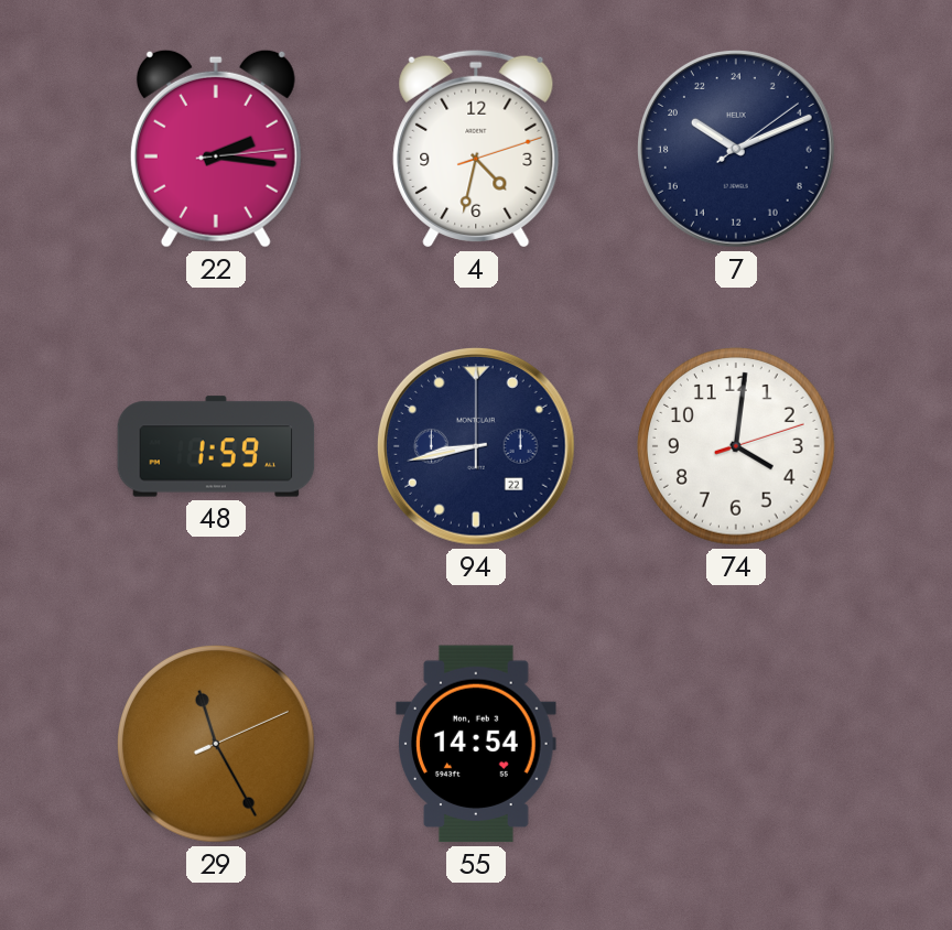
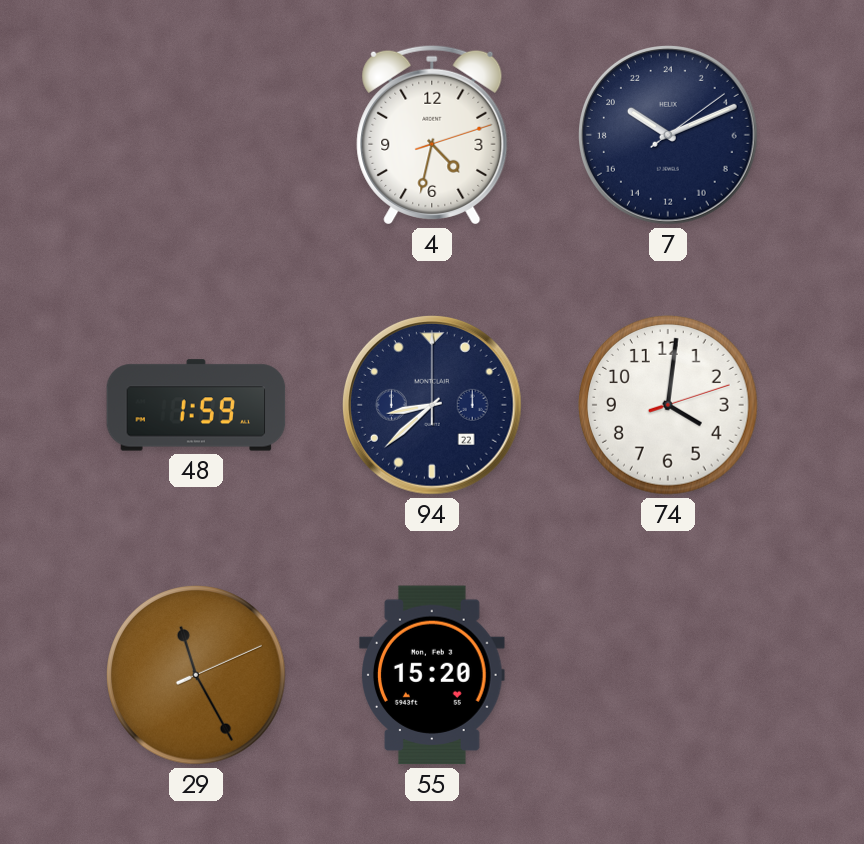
22: 2:16 -> none
94: 8:43 -> 8:38
55: 14:54 -> 15:20
